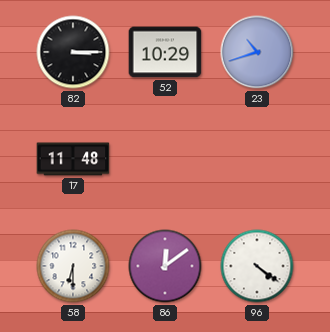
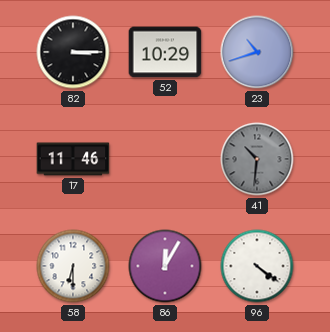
17: 11:48 -> 11:46
41: none -> 10:31
86: 12:09 -> 12:05
